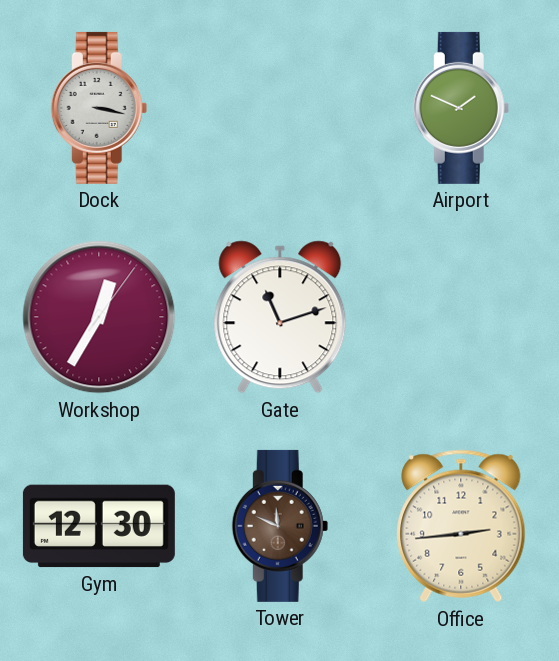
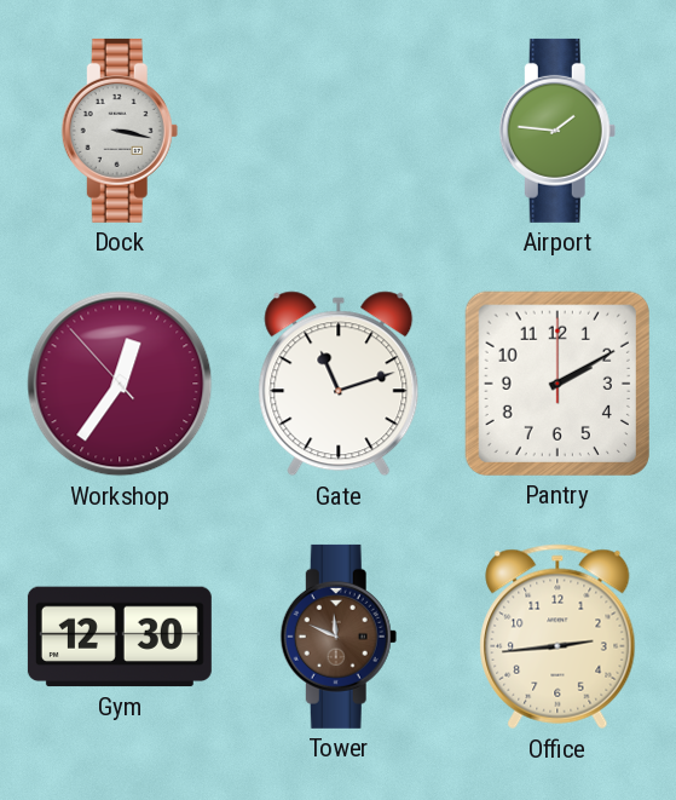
Airport: 1:49 -> 1:46
Workshop: 12:35:06 -> 12:35:53
Pantry: none -> 2:10
